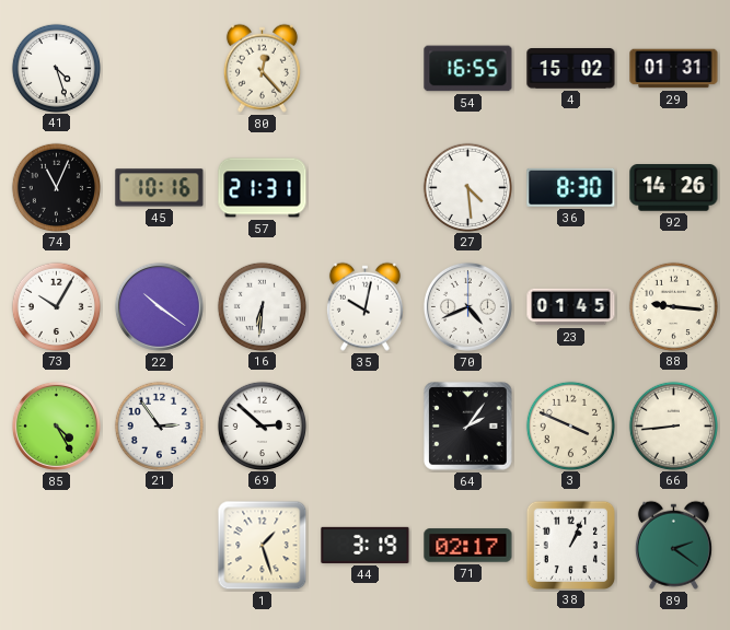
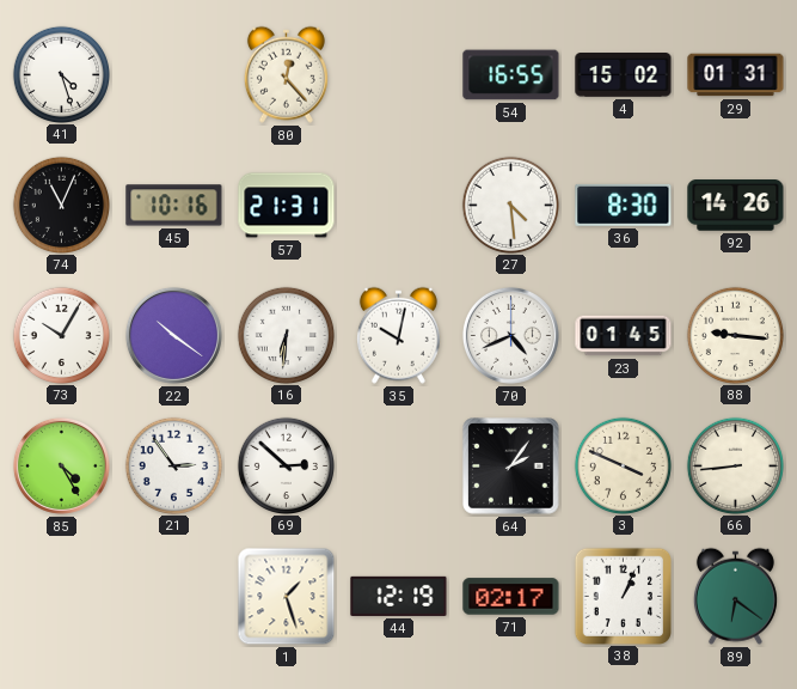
44: 3:19 -> 12:19
89: 2:21 -> 6:21
